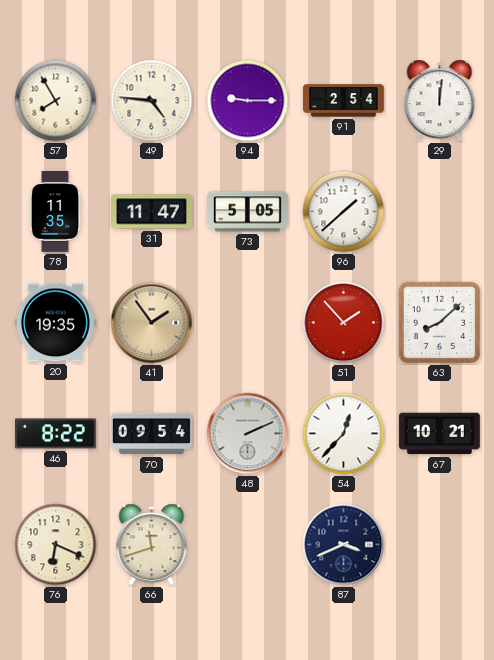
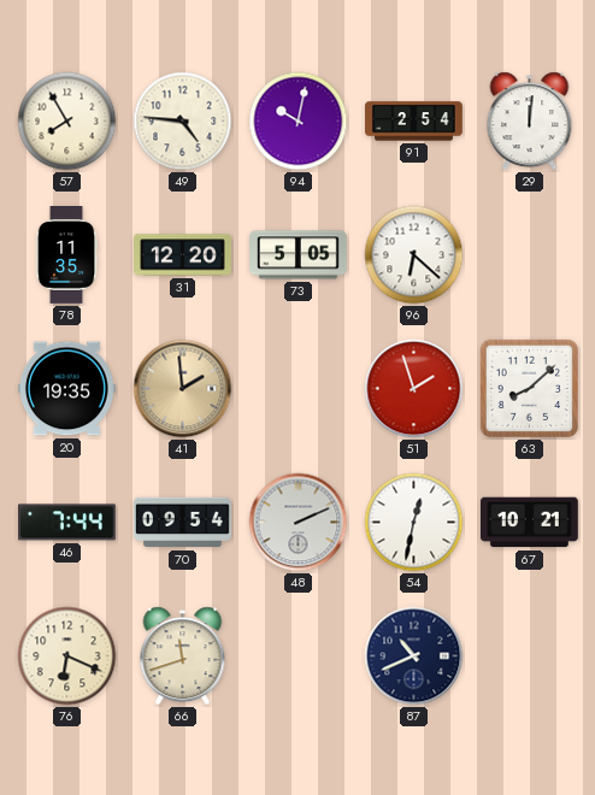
94: 9:15 -> 10:02
31: 11:47 -> 12:20
96: 1:38 -> 6:22
41: 1:54 -> 1:59
51: 1:53 -> 1:57
46: 8:22 -> 7:44
54: 12:37 -> 12:32
87: 3:41 -> 10:41
